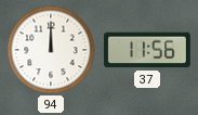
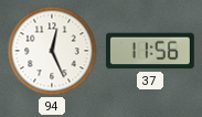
94: 12:00 -> 12:26
